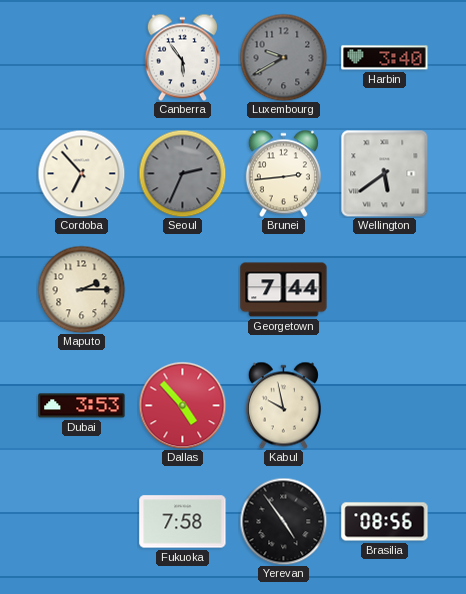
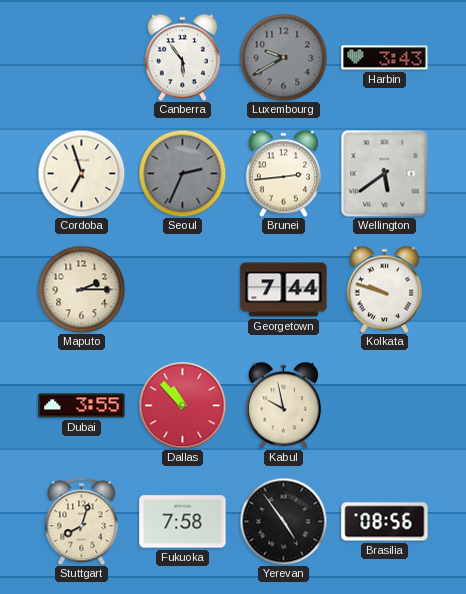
Harbin: 3:40 -> 3:43
Cordoba: 6:53 -> 6:57
Kolkata: none -> 9:48
Dubai: 3:53 -> 3:55
Dallas: 4:53 -> 10:53
Stuttgart: none -> 8:03
